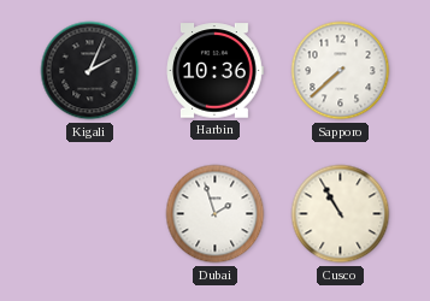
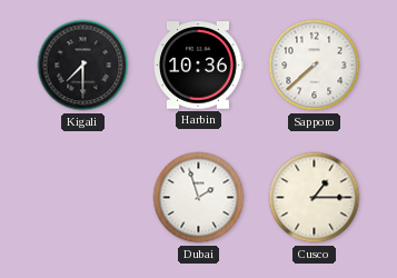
Kigali: 2:04 -> 7:30
Cusco: 10:55 -> 1:15
